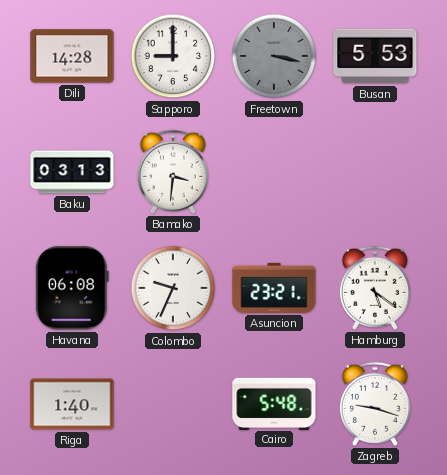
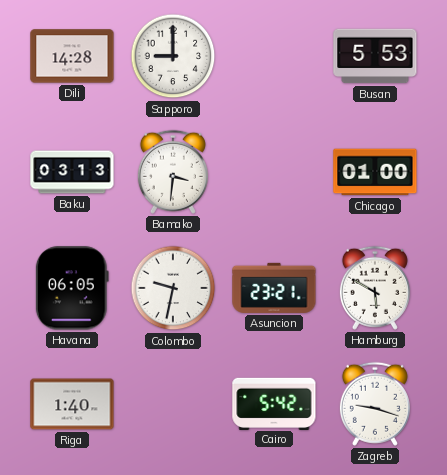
Freetown: 3:17 -> none
Chicago: none -> 01:00
Havana: 06:08 -> 06:05
Colombo: 9:34 -> 9:32
Hamburg: 5:21 -> 5:50
Cairo: 5:48 -> 5:42
